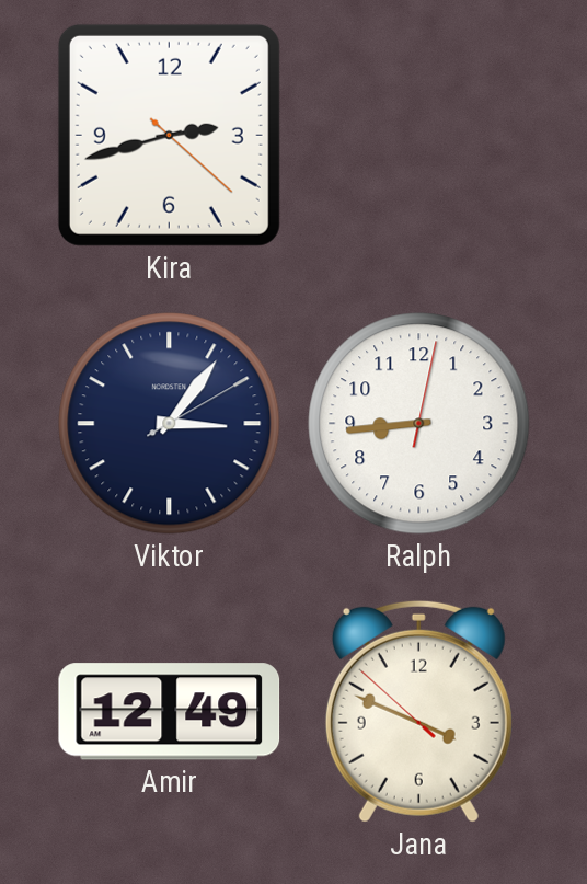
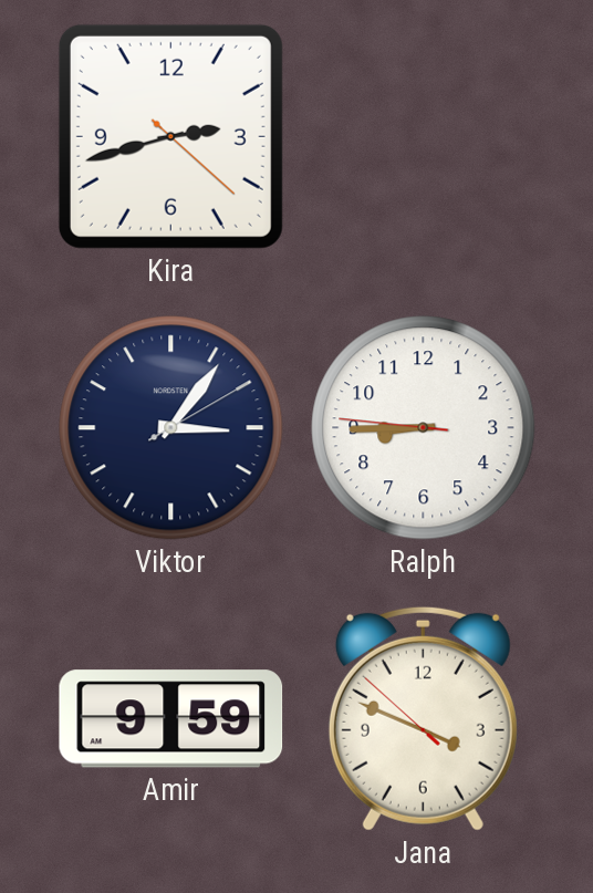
Ralph: 8:44:02 -> 8:44:46
Amir: 12:49 -> 9:59
